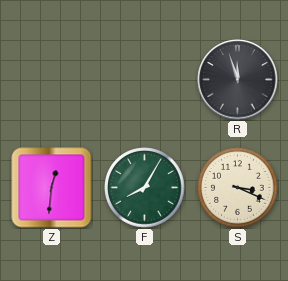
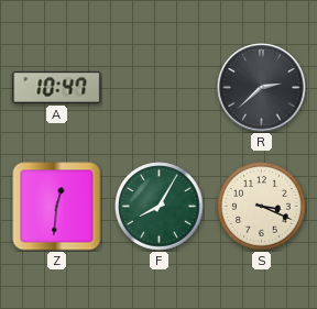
A: none -> 10:47
R: 11:57 -> 2:38
